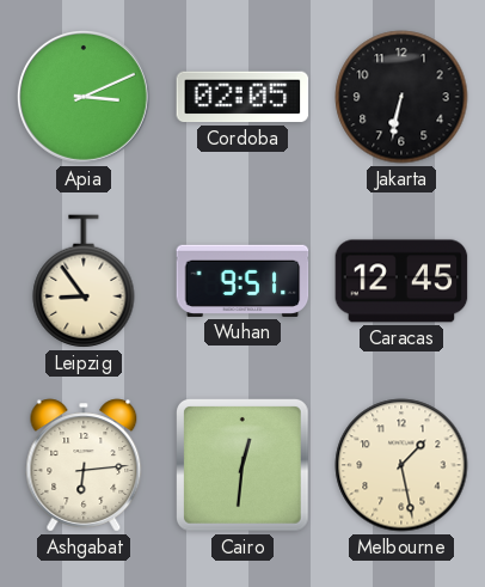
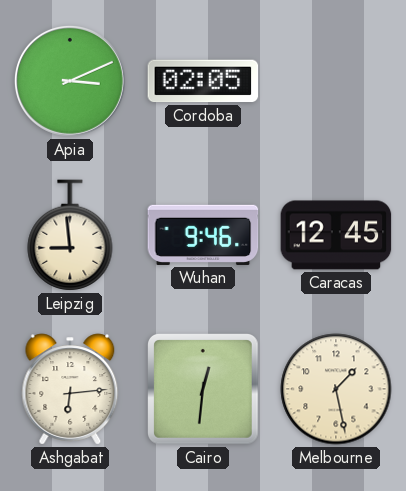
Jakarta: 6:32 -> none
Leipzig: 8:54 -> 8:59
Wuhan: 9:51 -> 9:46
